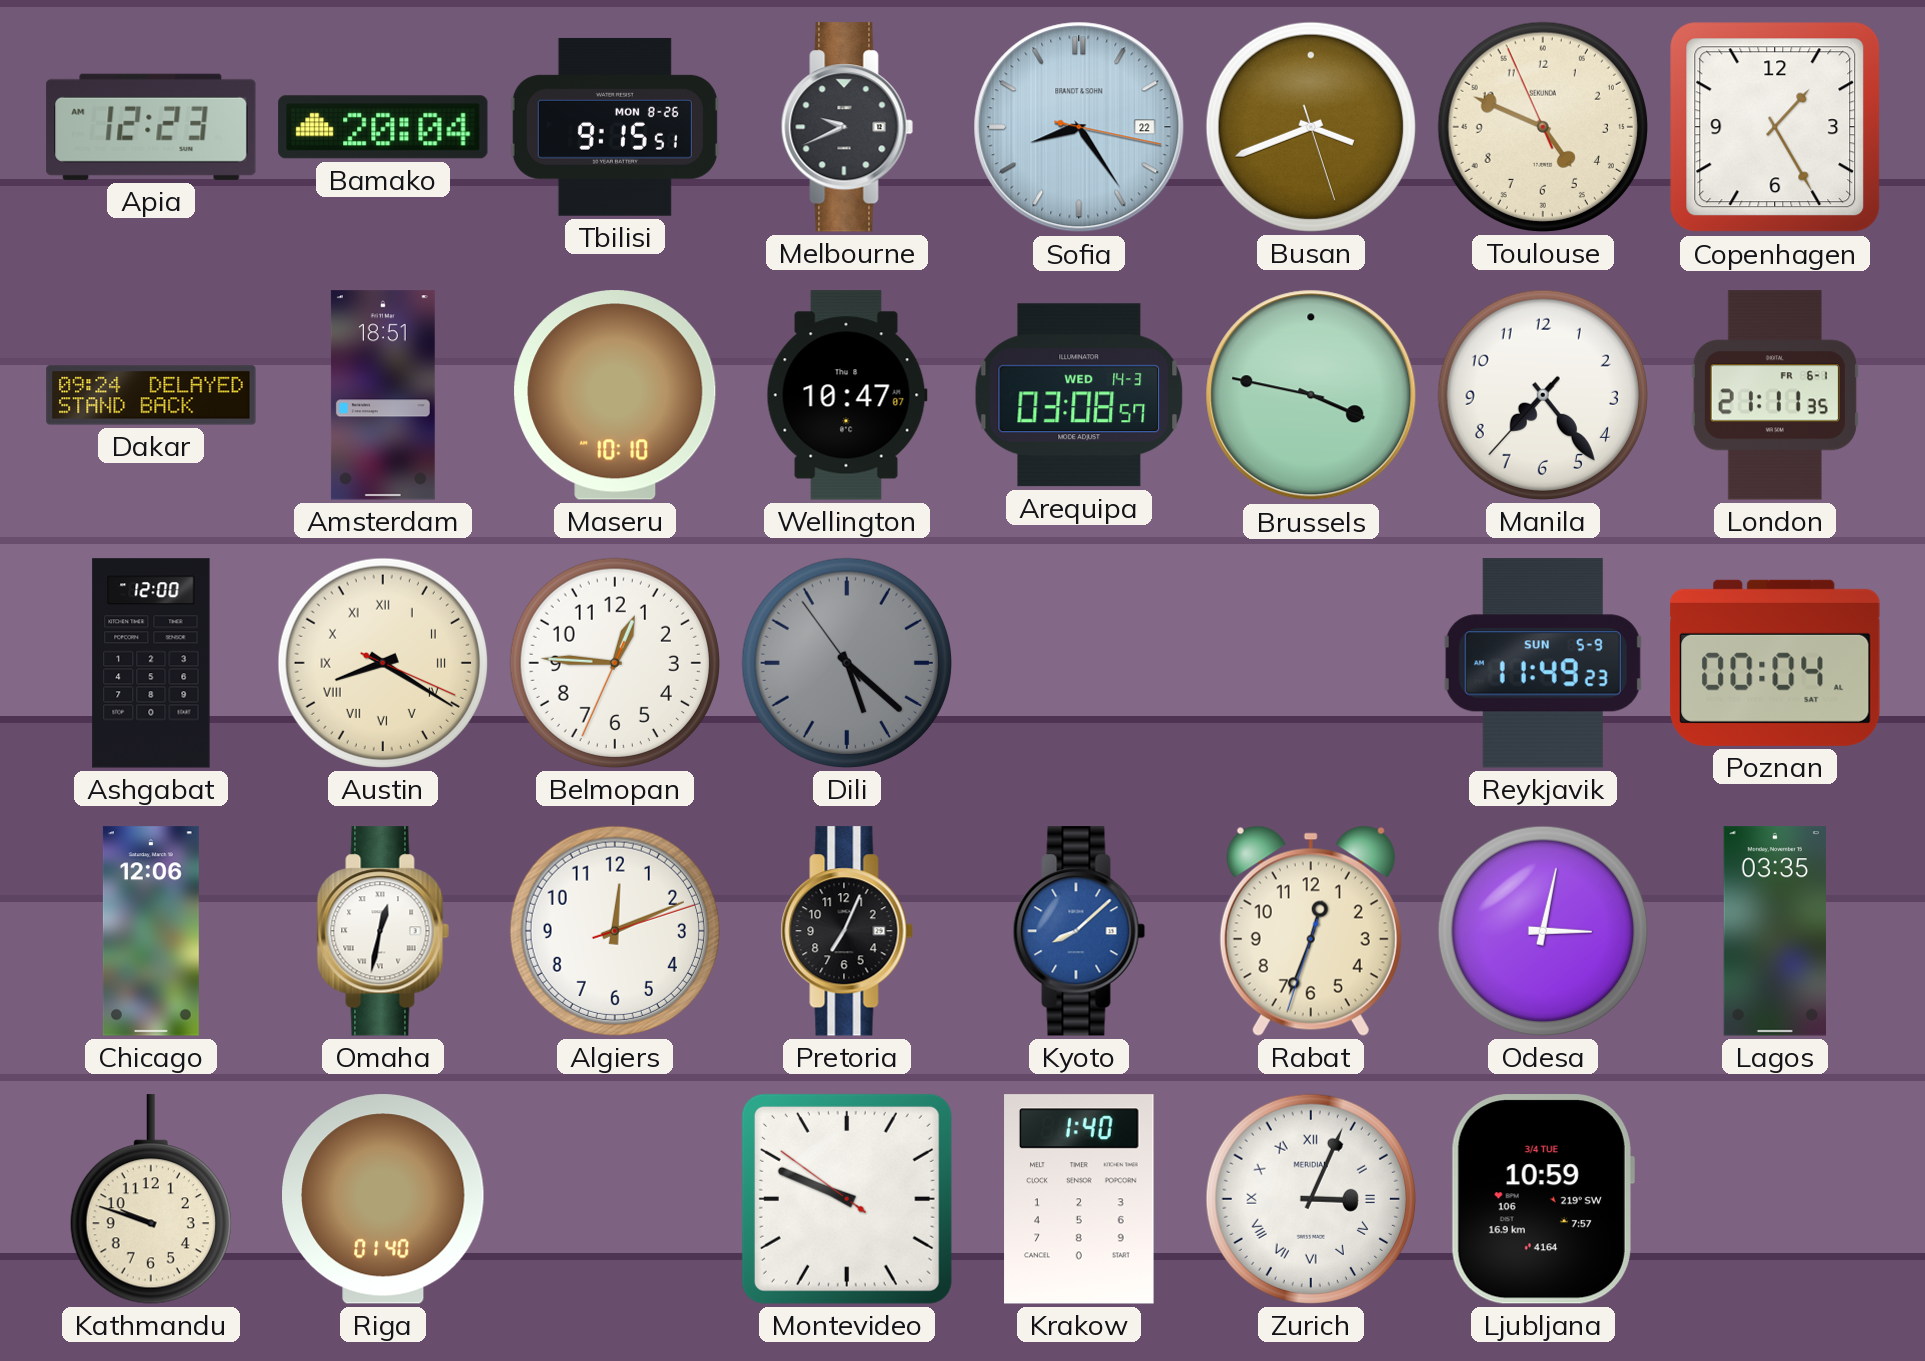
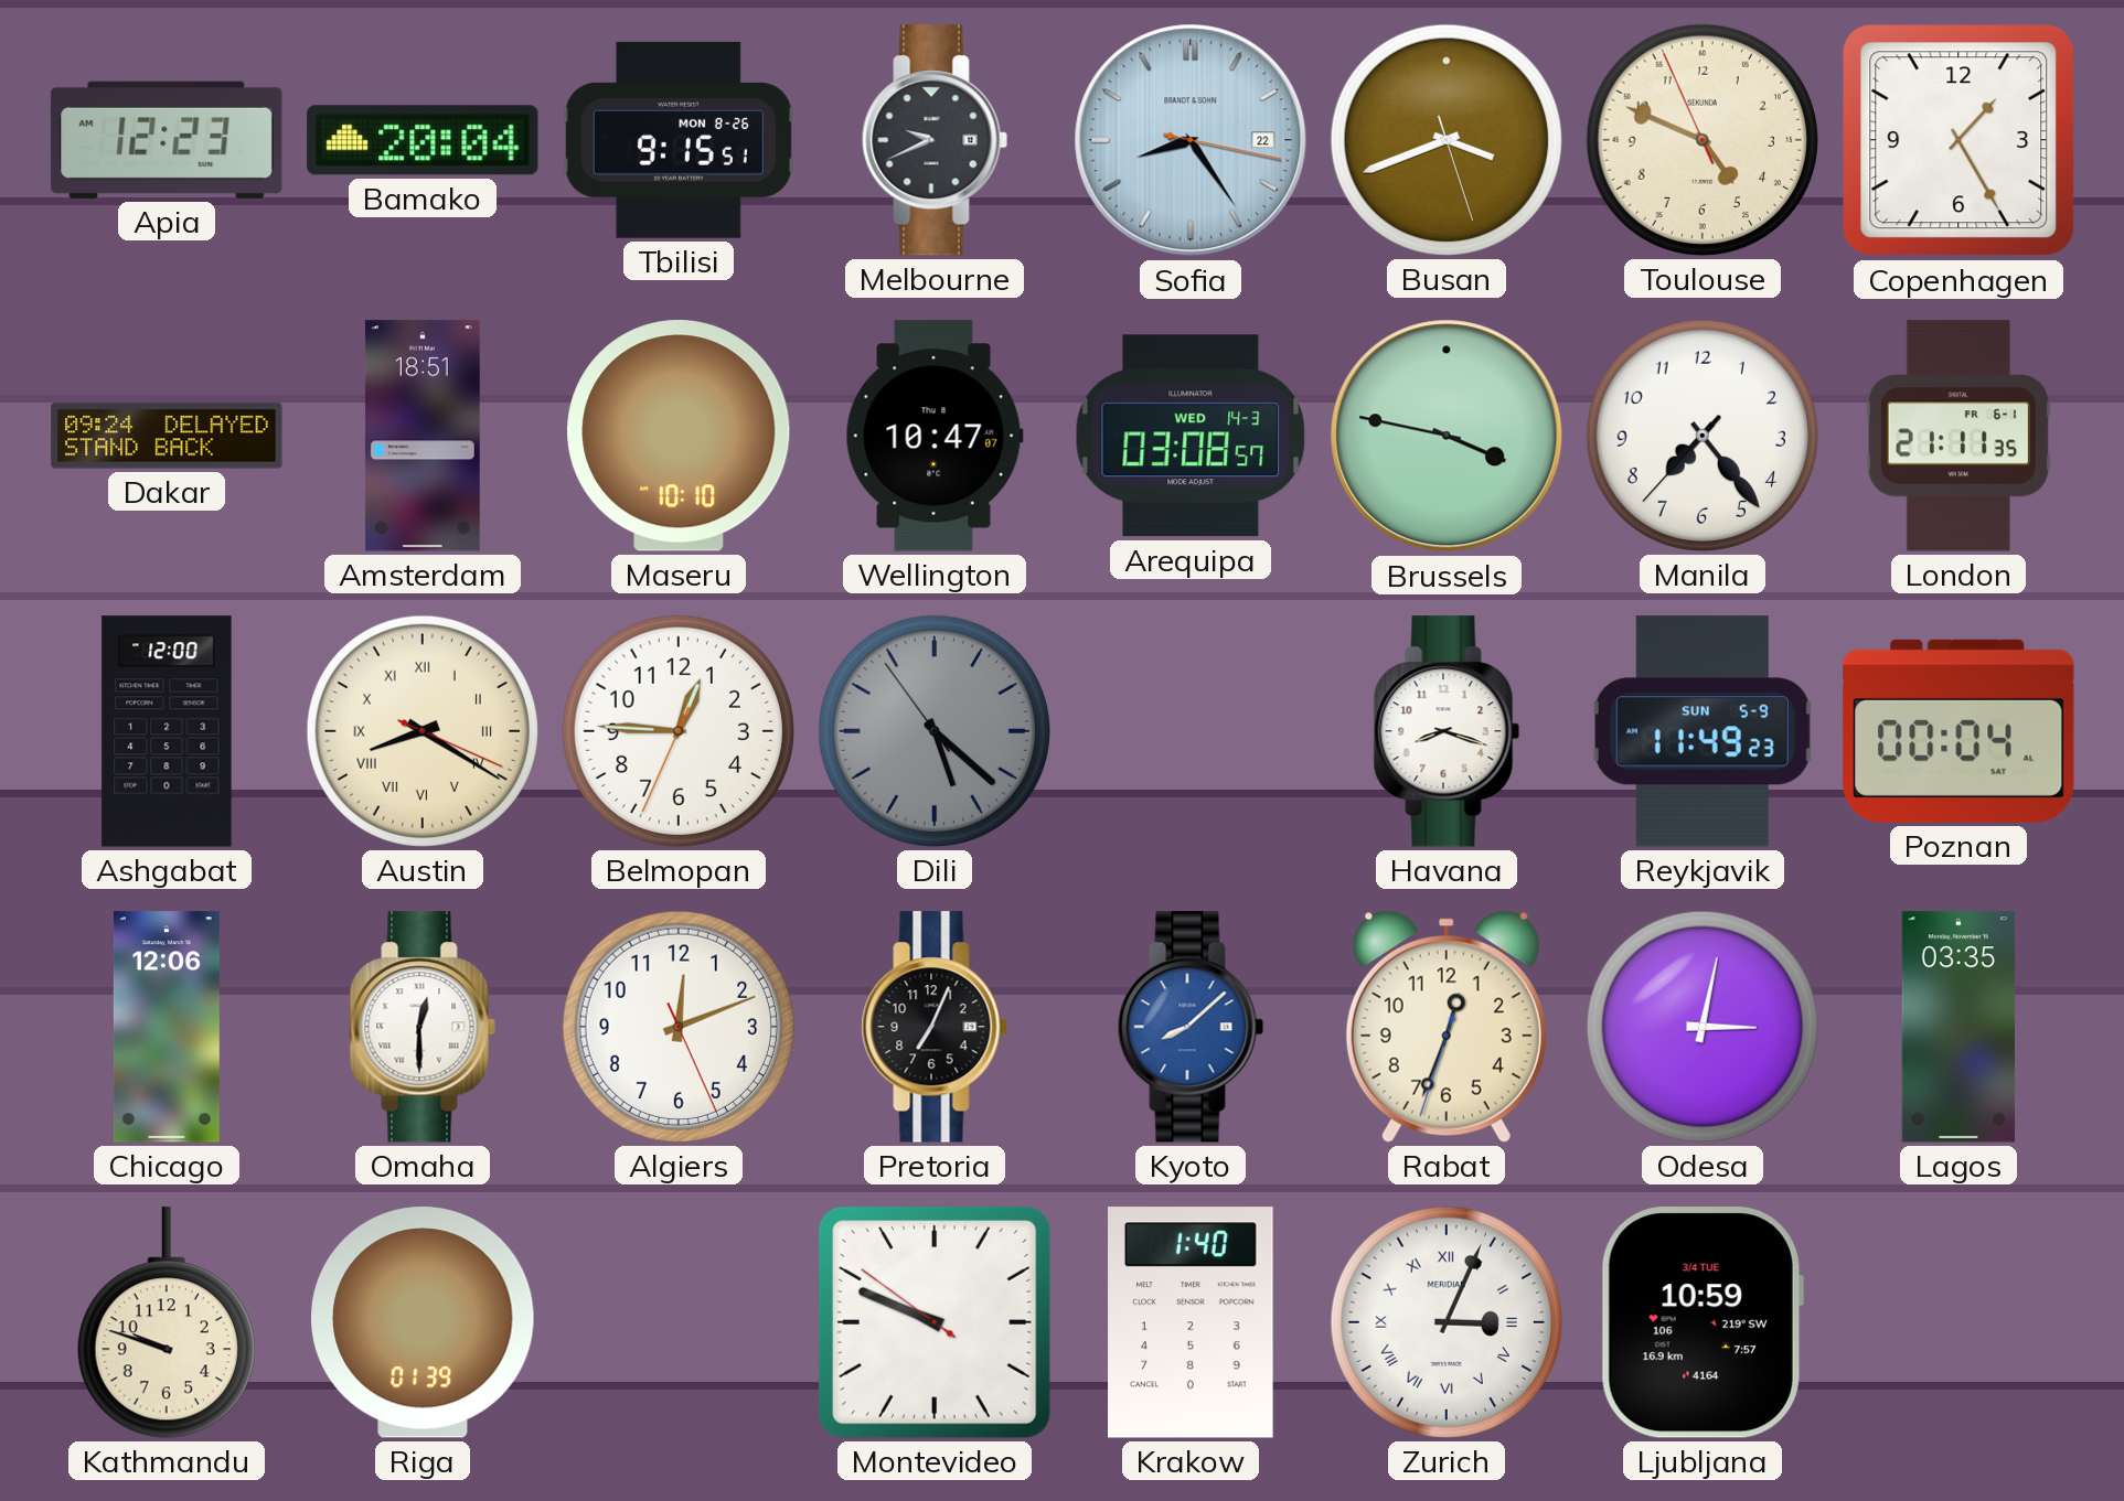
Havana: none -> 8:18
Omaha: 12:32 -> 12:30
Algiers: 12:11:12 -> 12:11:26
Riga: 01:40 -> 01:39
